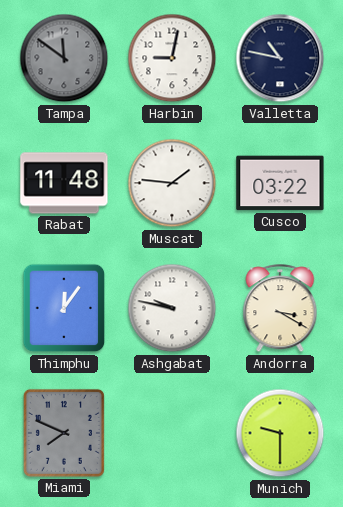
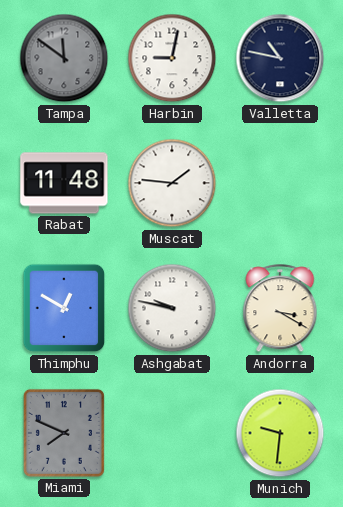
Cusco: 03:22 -> none
Thimphu: 12:06 -> 12:50
Munich: 9:30 -> 9:31
